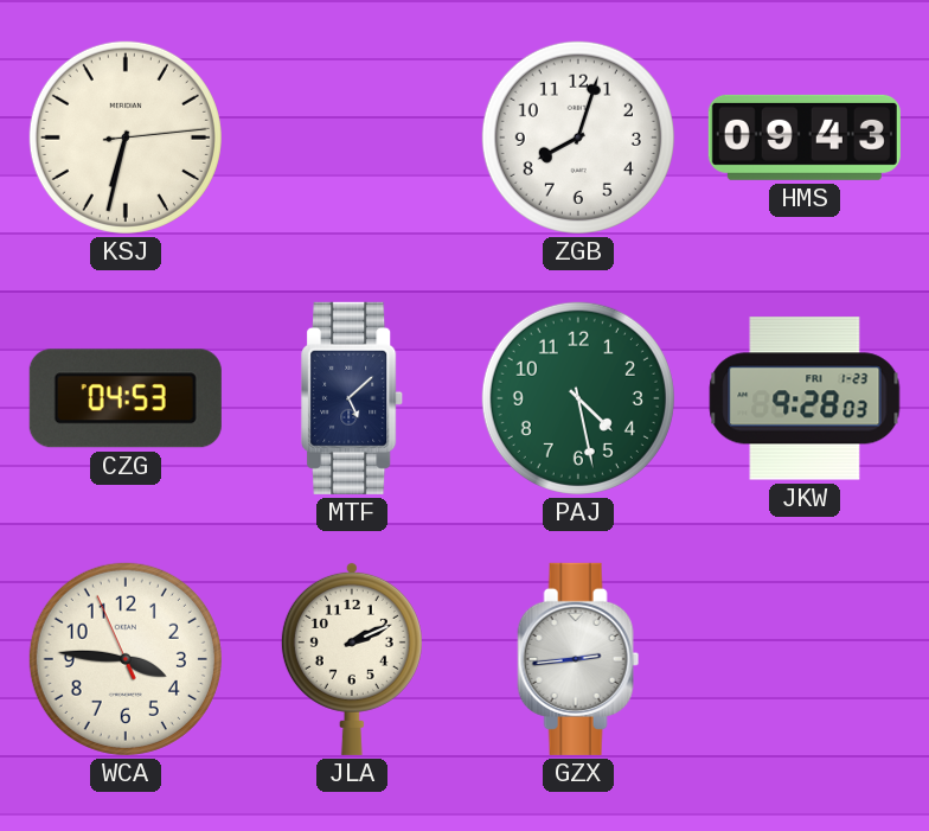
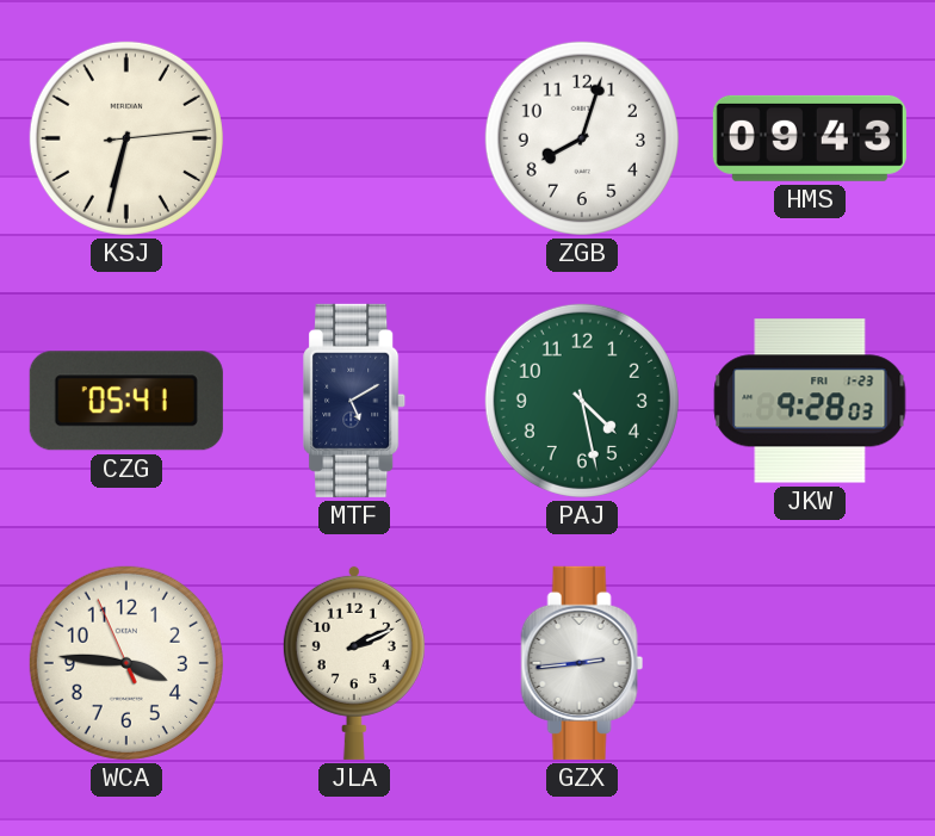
CZG: 04:53 -> 05:41
MTF: 5:08 -> 5:10
